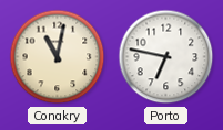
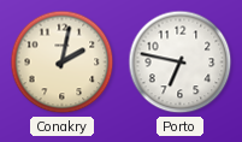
Conakry: 11:02 -> 2:02
